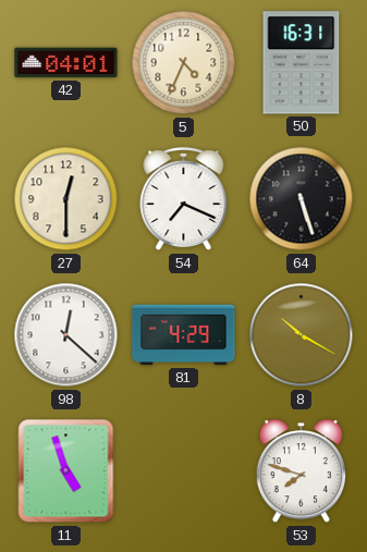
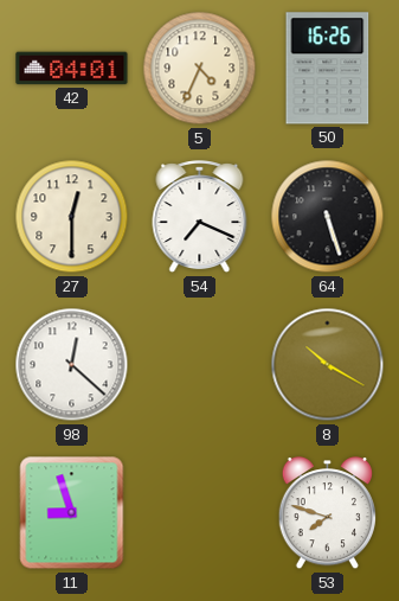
50: 16:31 -> 16:26
81: 4:29 -> none
11: 4:57 -> 8:57
